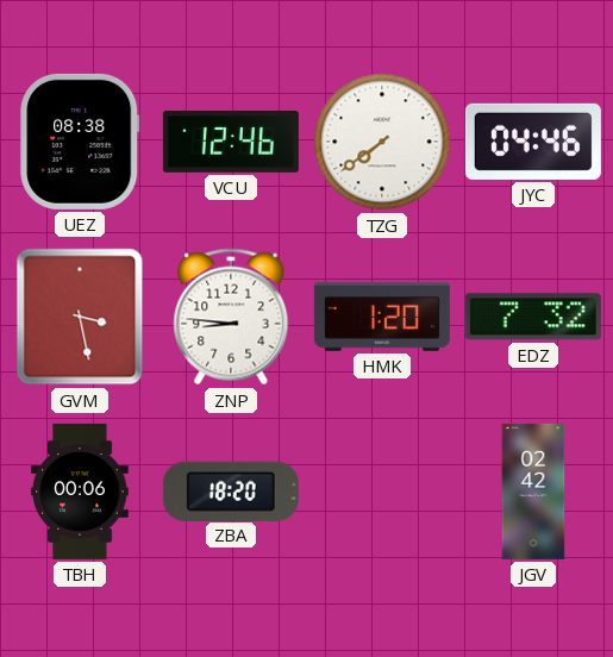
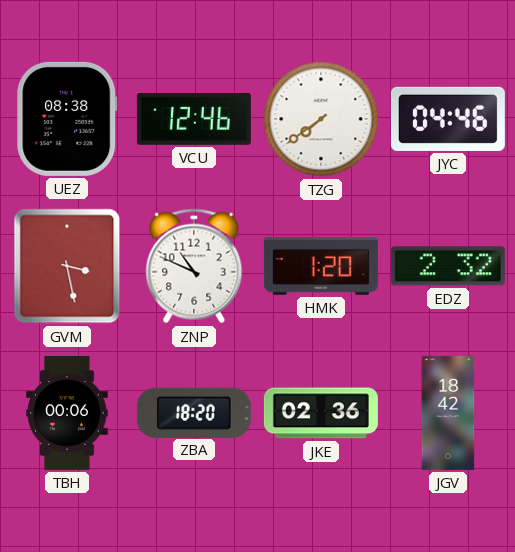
ZNP: 8:46 -> 10:49
EDZ: 7:32 -> 2:32
JKE: none -> 02:36
JGV: 02:42 -> 18:42
